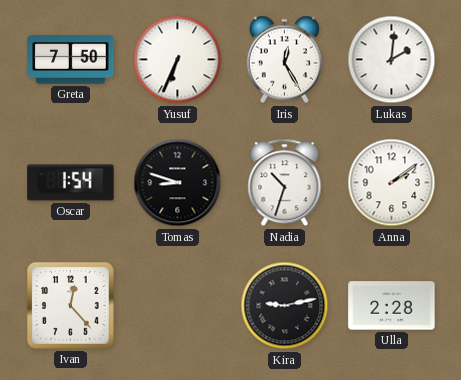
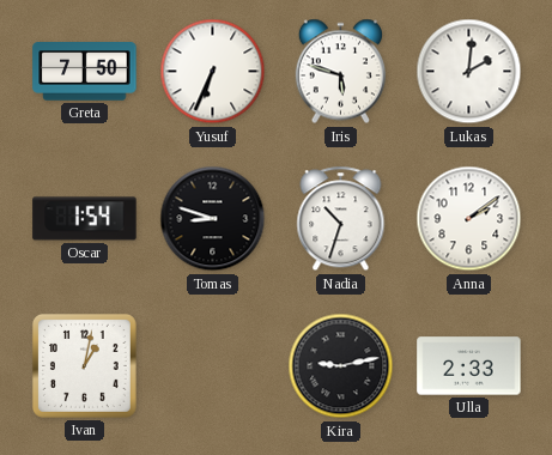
Iris: 12:25 -> 5:48
Ivan: 12:23 -> 1:02
Ulla: 2:28 -> 2:33
